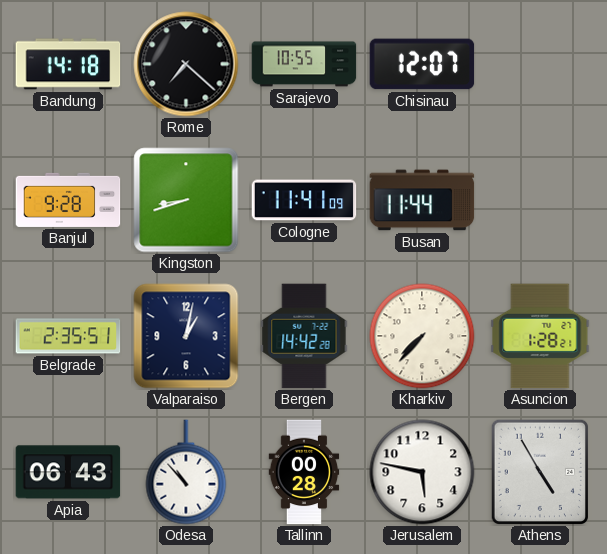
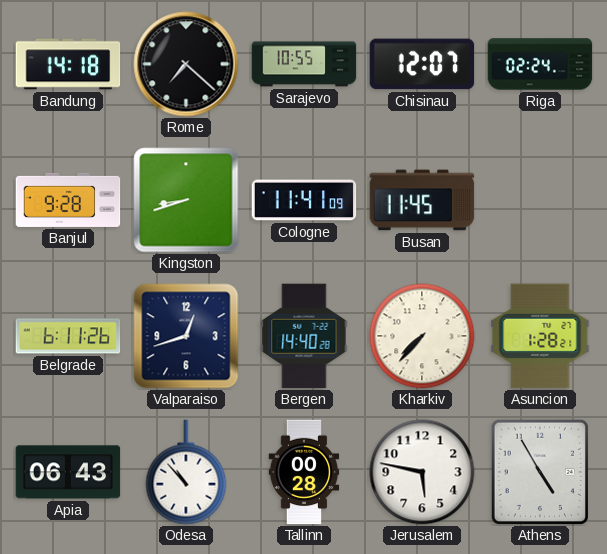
Riga: none -> 02:24
Busan: 11:44 -> 11:45
Belgrade: 2:35 -> 6:11
Valparaiso: 1:02 -> 12:42
Bergen: 14:42 -> 14:40
